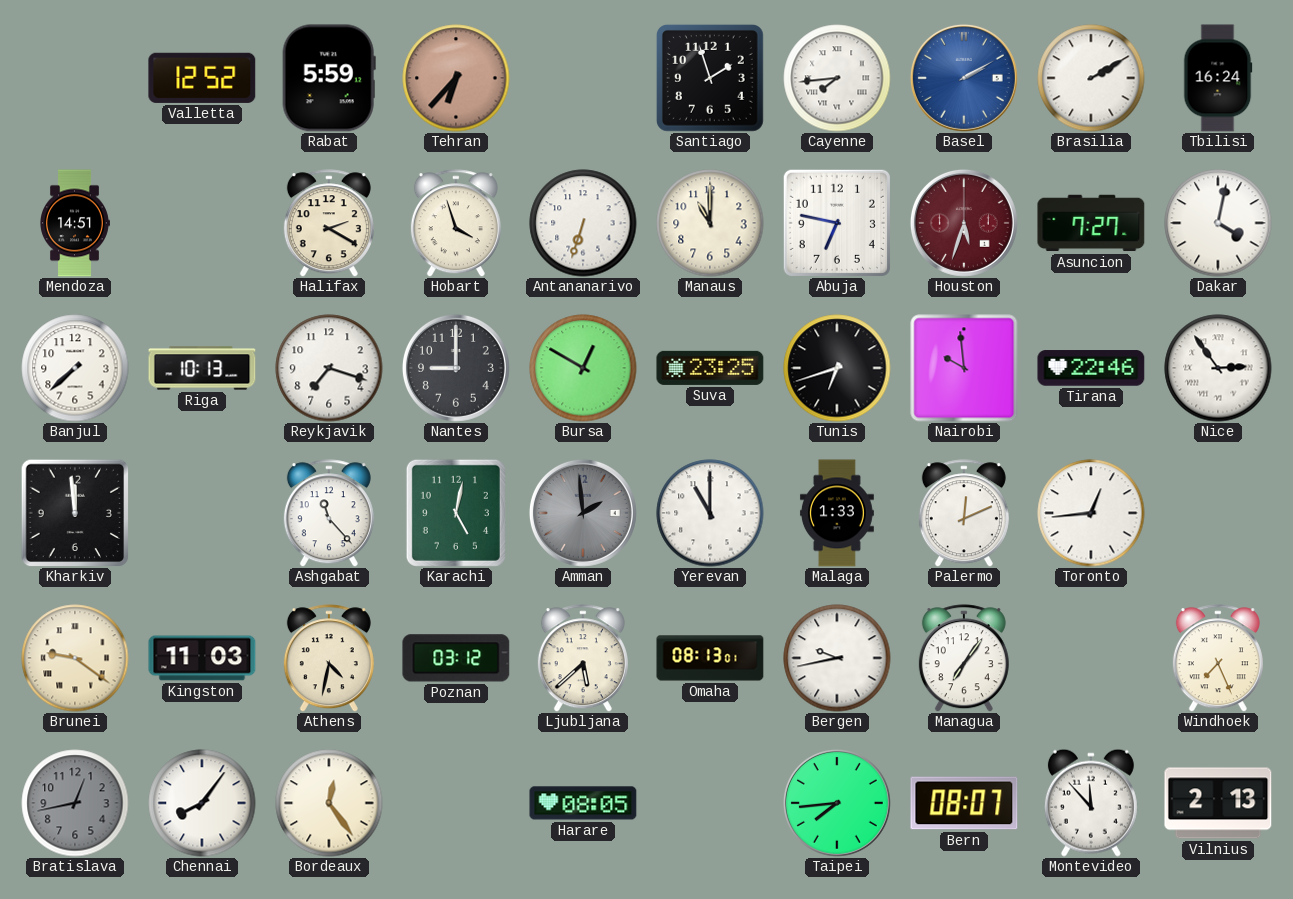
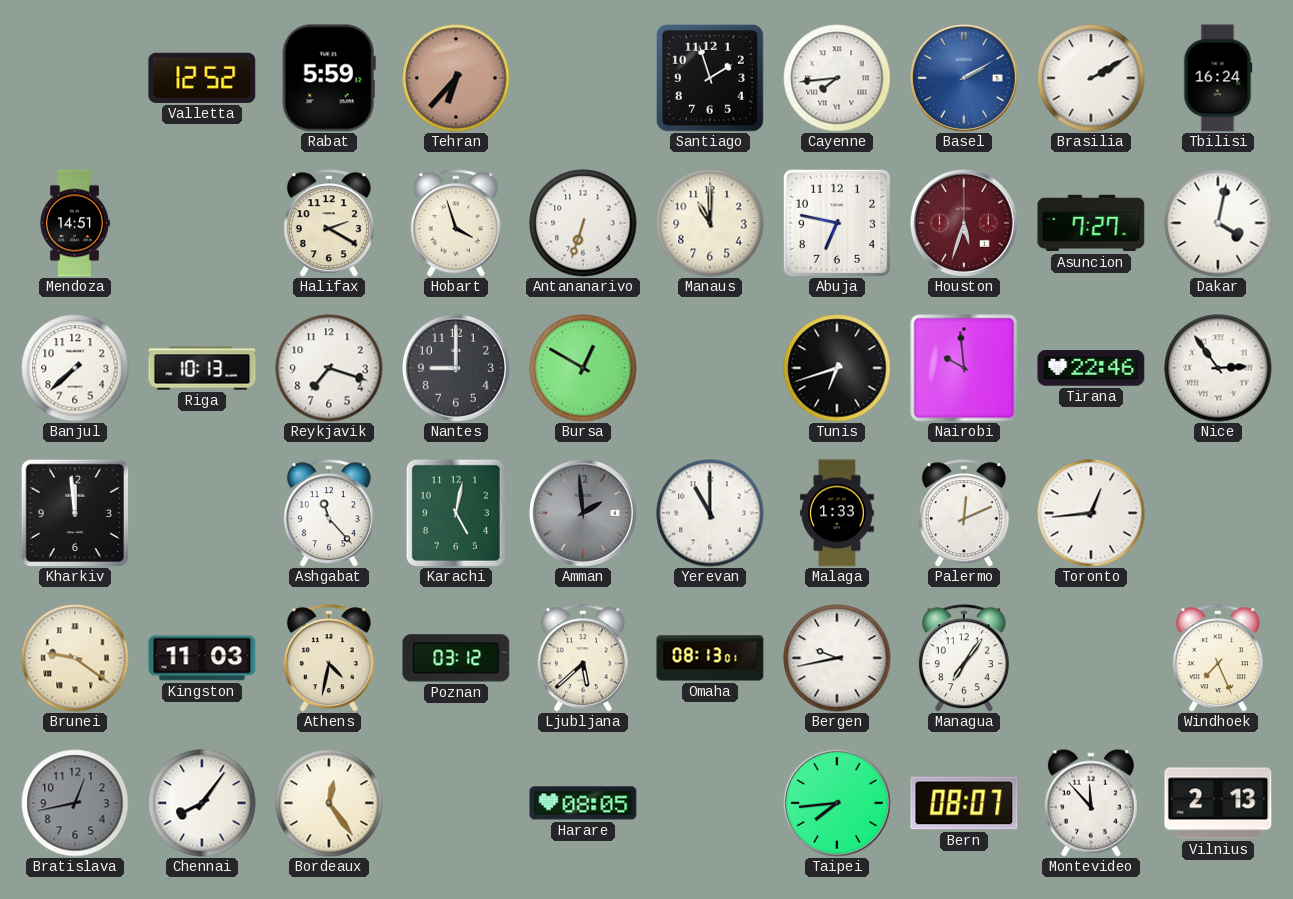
Suva: 23:25 -> none
